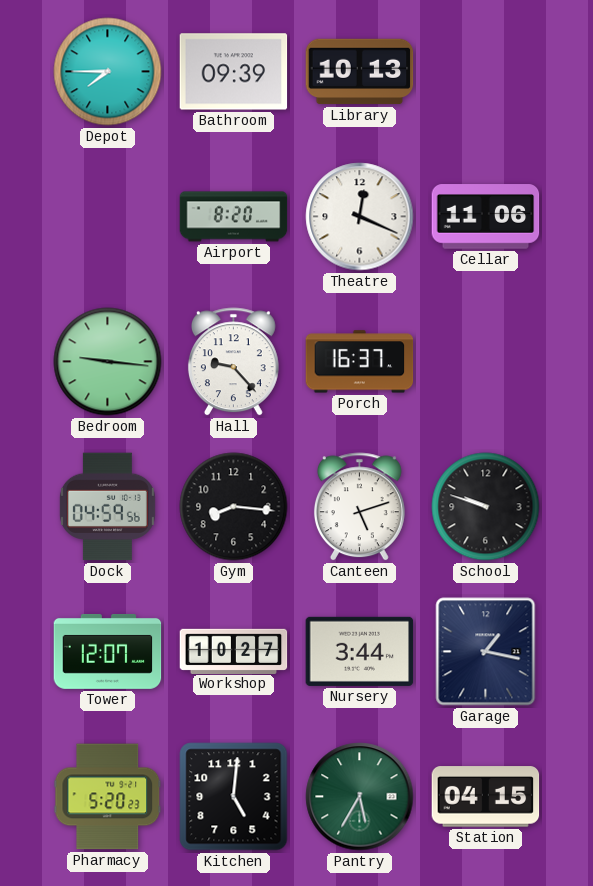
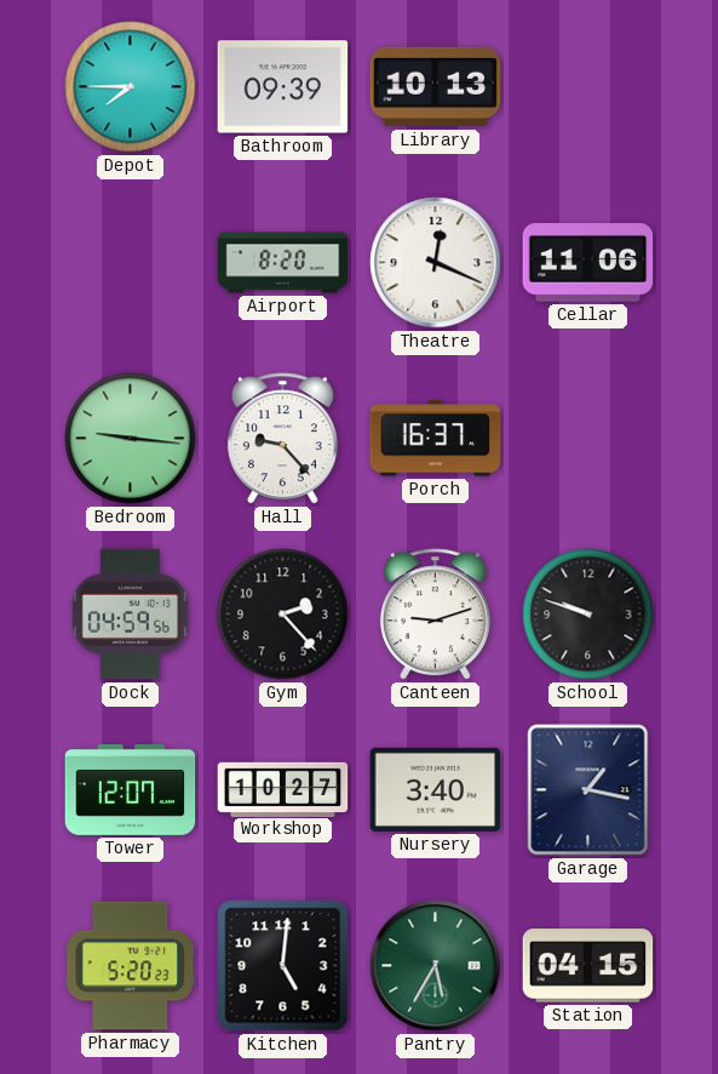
Gym: 8:16 -> 2:23
Canteen: 5:12 -> 9:12
Nursery: 3:44 -> 3:40
